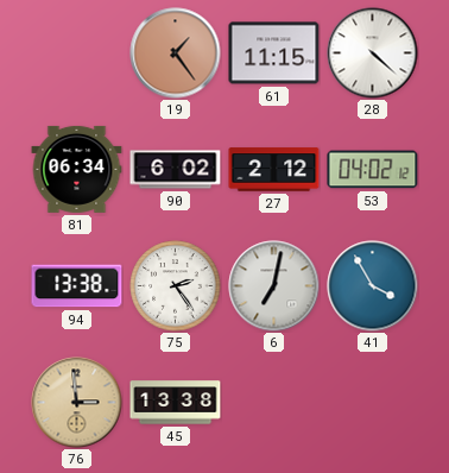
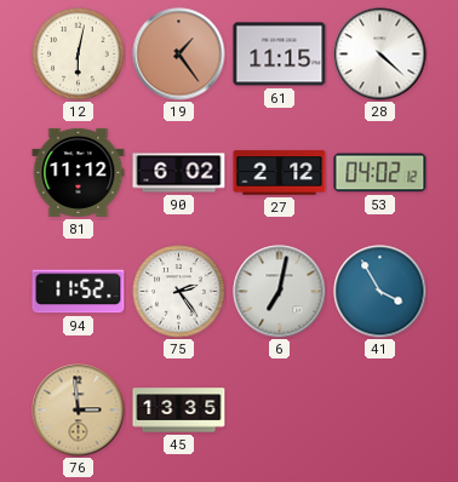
12: none -> 6:02
81: 06:34 -> 11:12
94: 13:38 -> 11:52
45: 13:38 -> 13:35
